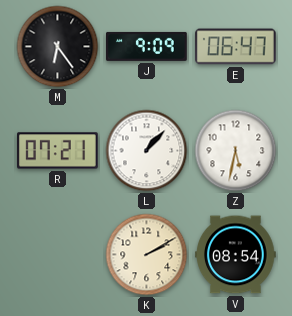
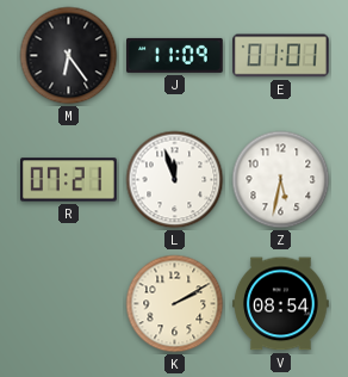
J: 9:09 -> 11:09
E: 06:47 -> 01:01
L: 1:07 -> 11:57
